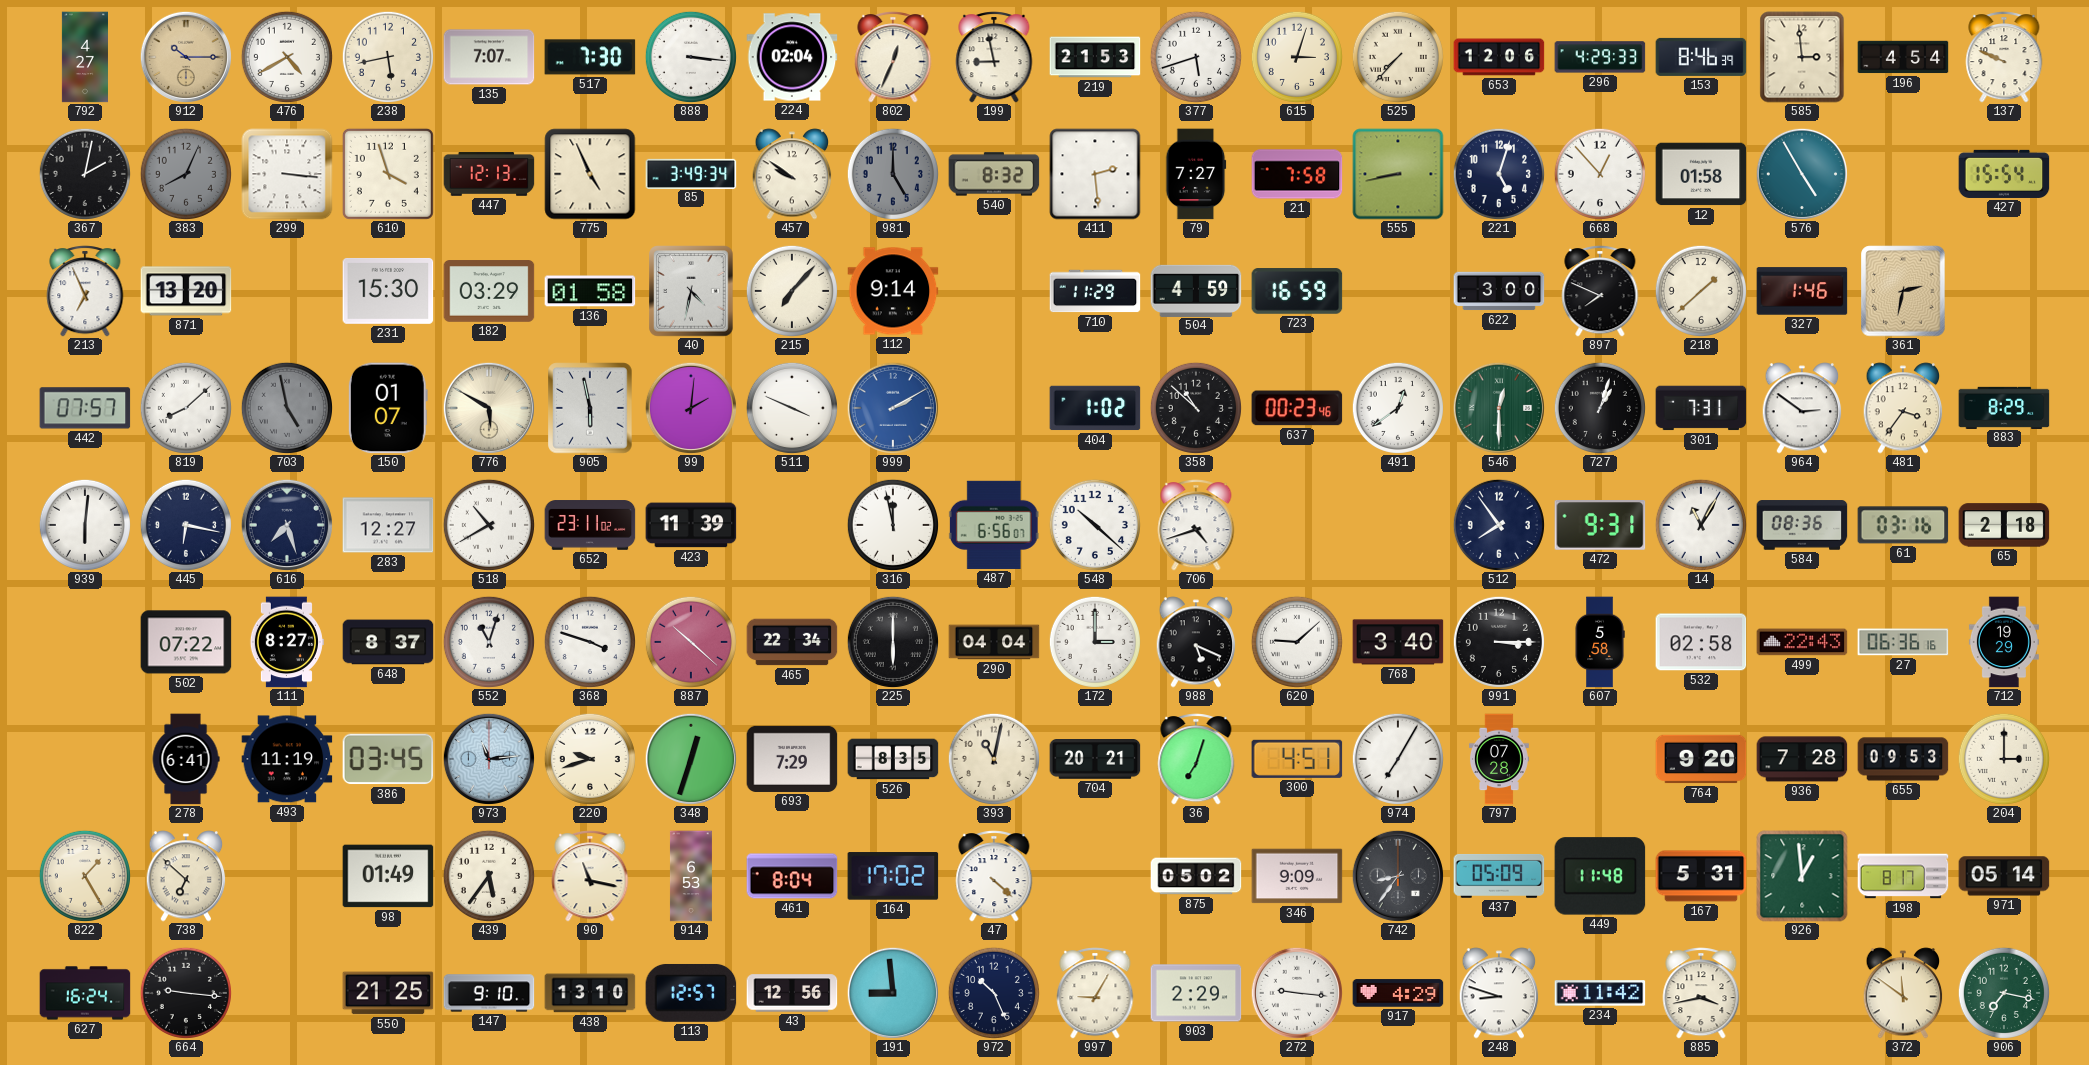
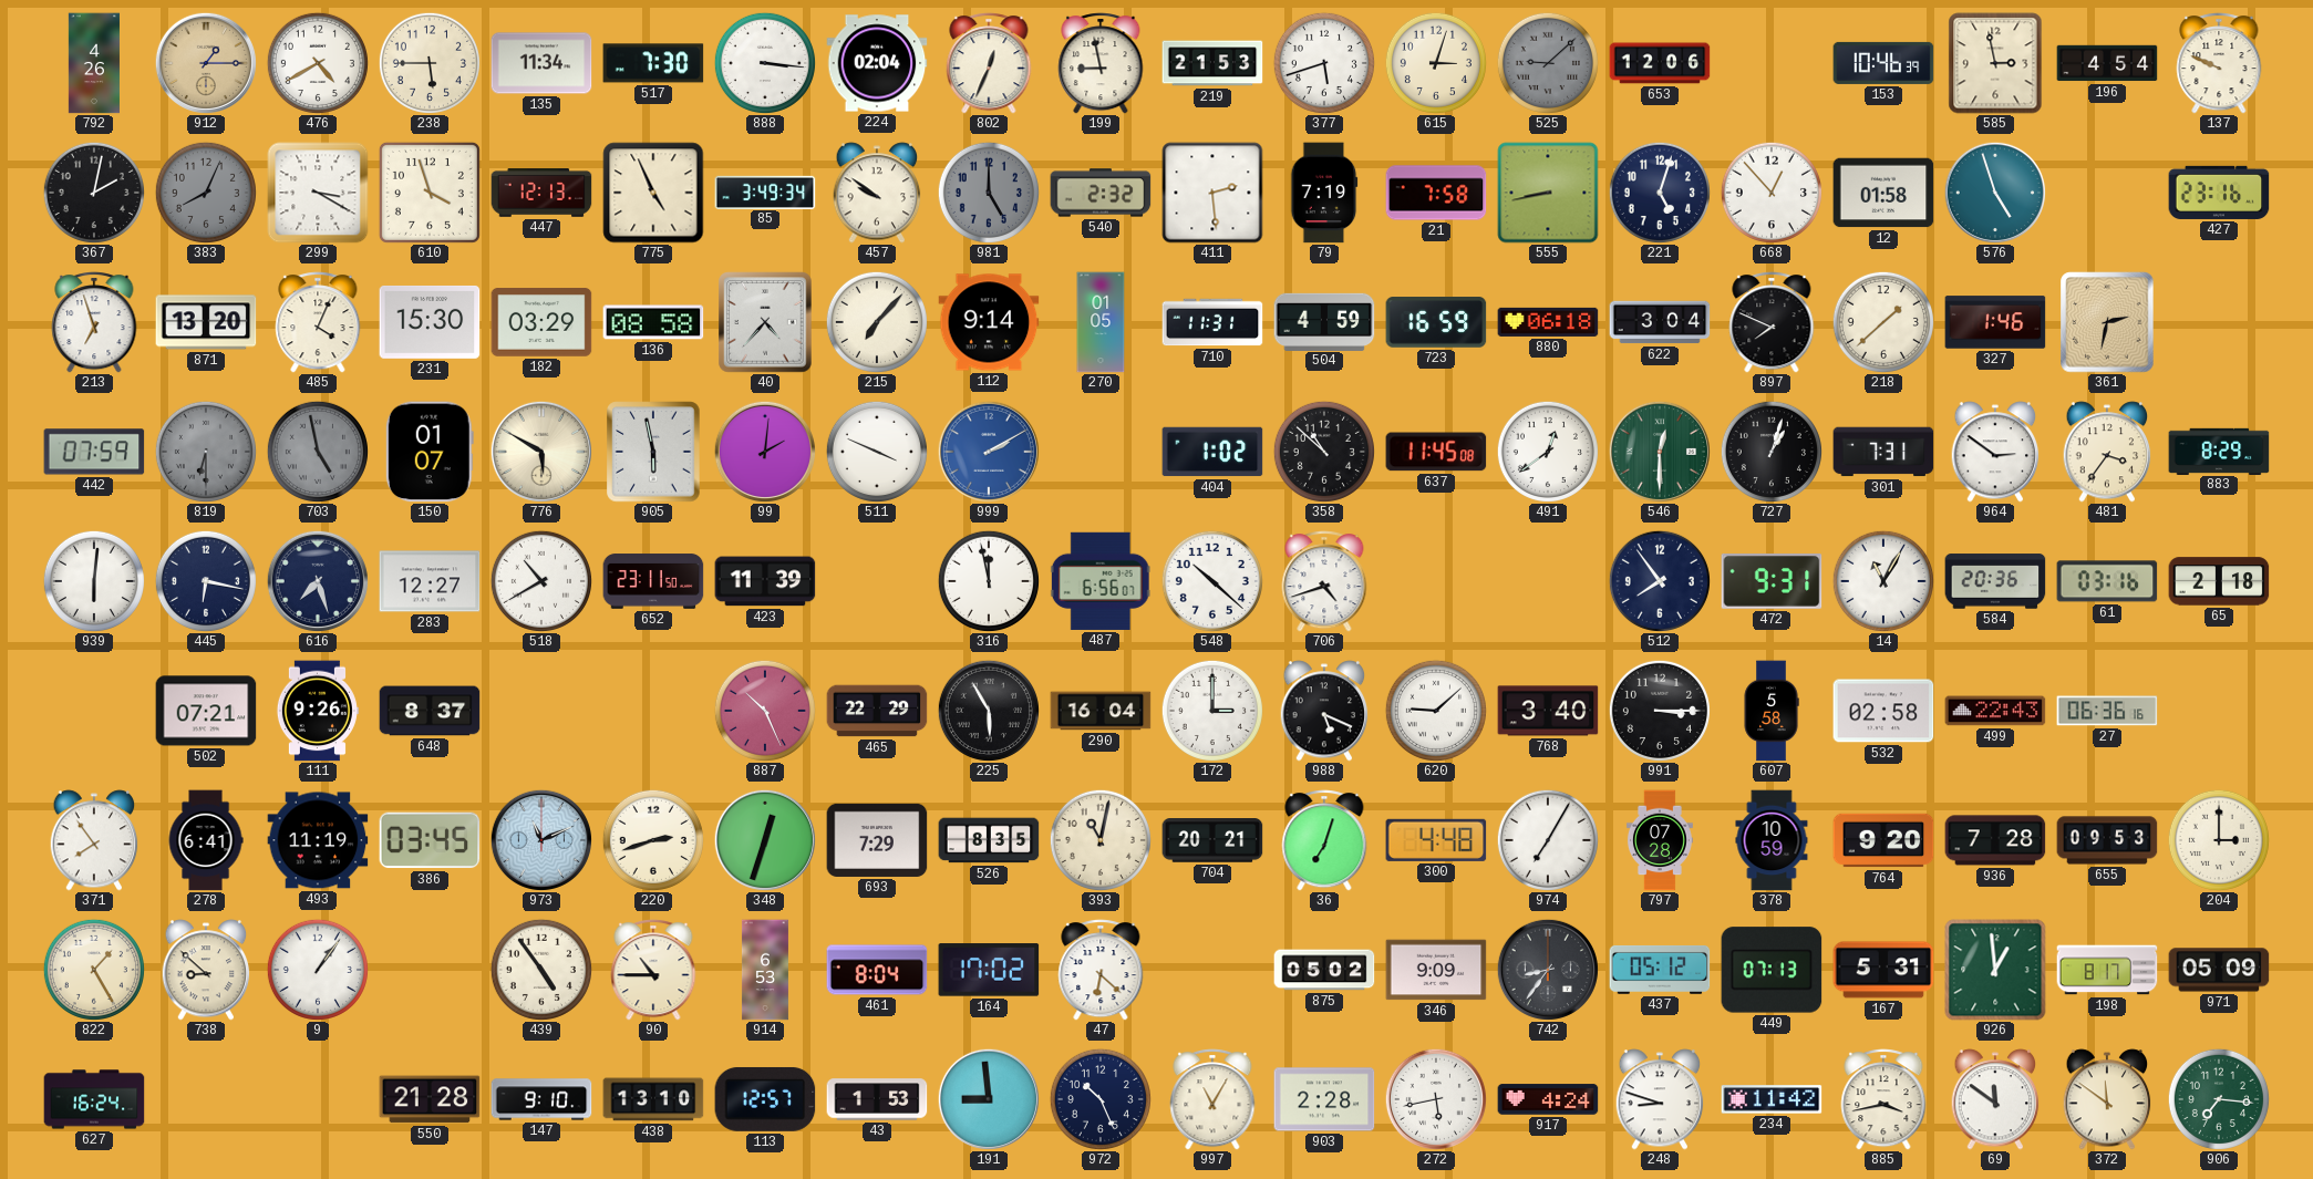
792: 4:27 -> 4:26
912: 10:15 -> 1:15
238: 5:43 -> 5:45
135: 7:07 -> 11:34
525: 7:37 -> 9:08
525 dial: cream -> grey
296: 4:29 -> none
153: 8:46 -> 10:46
585: 2:59 -> 2:58
299: 3:16 -> 3:20
540: 8:32 -> 2:32
79: 7:27 -> 7:19
576: 4:55 -> 4:57
427: 15:54 -> 23:16
213: 6:56 -> 6:57
485: none -> 4:04
136: 01:58 -> 08:58
40: 4:32 -> 4:37
270: none -> 01:05
710: 11:29 -> 11:31
880: none -> 06:18
622: 3:00 -> 3:04
442: 07:57 -> 07:59
819: 8:08 -> 6:30
819 dial: white -> grey
637: 00:23 -> 11:45
652: 23:11:02 -> 23:11:50
584: 08:36 -> 20:36
502: 07:22 -> 07:21
111: 8:27 -> 9:26
552: 11:03 -> none
368: 3:48 -> none
887: 10:22 -> 10:26
465: 22:34 -> 22:29
225: 6:00 -> 5:55
290: 04:04 -> 16:04
712: 19:29 -> none
371: none -> 7:54
973: 11:14 -> 11:11
220: 9:42 -> 2:42
300: 4:51 -> 4:48
378: none -> 10:59
738: 6:52 -> 8:52
9: none -> 1:06
98: 01:49 -> none
439: 5:36 -> 4:54
90: 11:17 -> 10:45
47: 4:22 -> 6:22
437: 05:09 -> 05:12
449: 11:48 -> 07:13
971: 05:14 -> 05:09
664: 9:16 -> none
550: 21:25 -> 21:28
43: 12:56 -> 1:53
997: 9:05 -> 11:05
903: 2:29 -> 2:28
272: 9:16 -> 5:43
917: 4:29 -> 4:24
69: none -> 11:51
906: 7:17 -> 7:16
